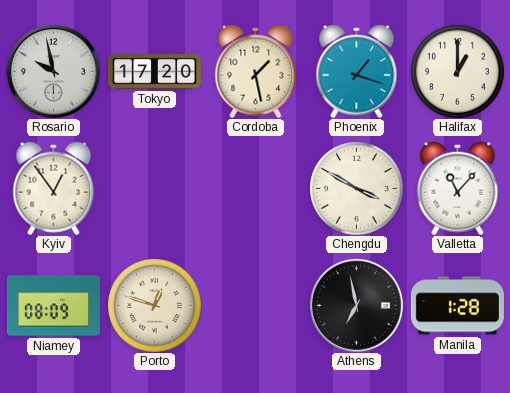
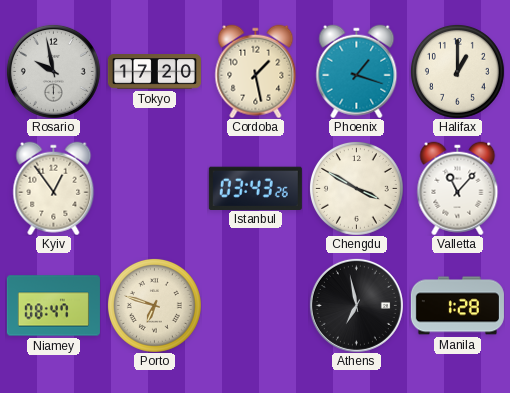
Istanbul: none -> 03:43
Niamey: 08:09 -> 08:47
Porto: 12:48 -> 6:48
